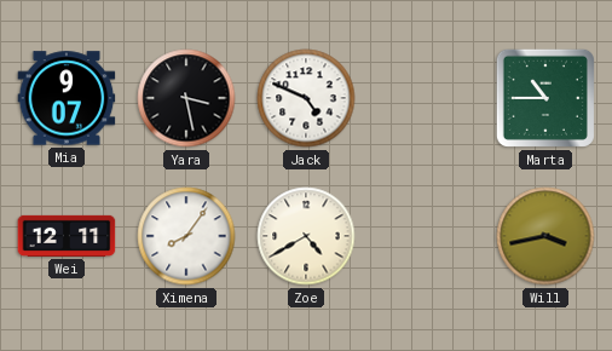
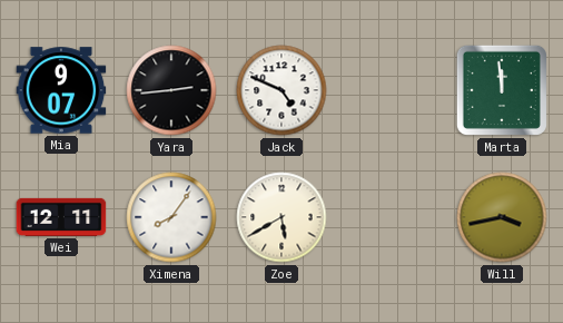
Yara: 3:28 -> 2:44
Marta: 10:45 -> 11:59
Zoe: 4:40 -> 5:40
